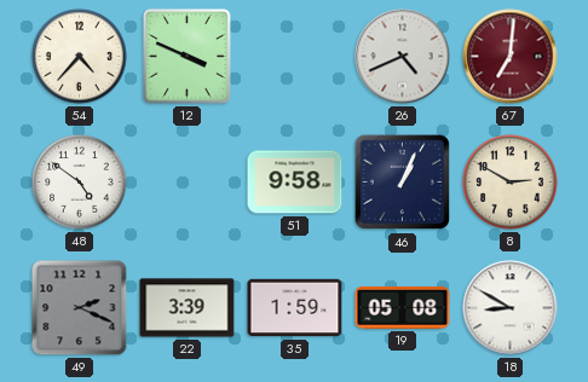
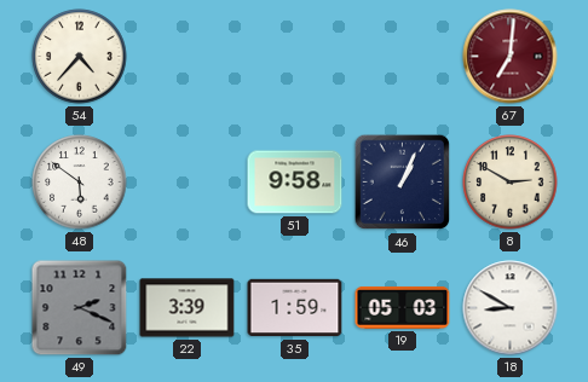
12: 3:49 -> none
26: 4:41 -> none
48: 4:51 -> 5:51
19: 05:08 -> 05:03
